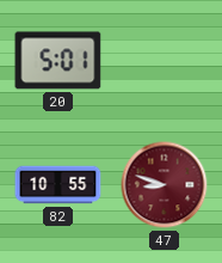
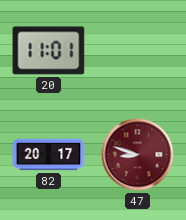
20: 5:01 -> 11:01
82: 10:55 -> 20:17
